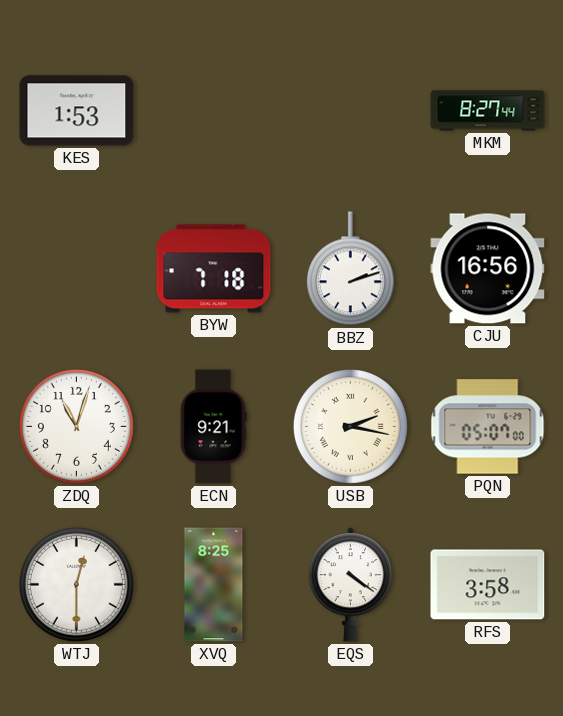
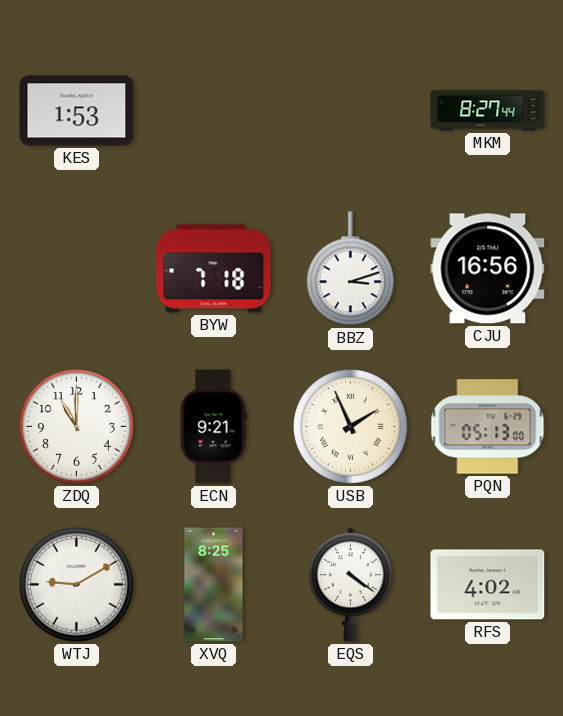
BBZ: 2:12 -> 3:12
ZDQ: 11:03 -> 11:00
USB: 2:17 -> 1:56
PQN: 05:07 -> 05:13
WTJ: 12:30 -> 9:10
RFS: 3:58 -> 4:02
